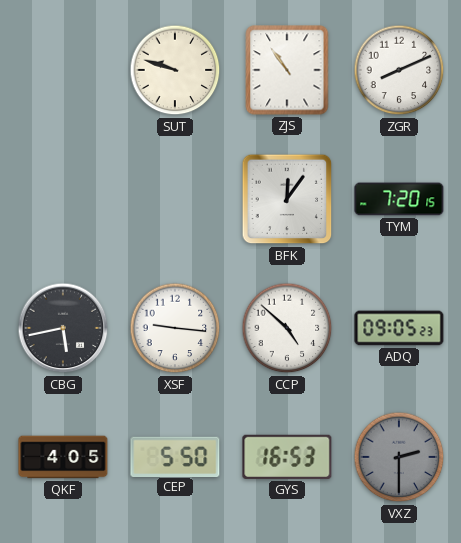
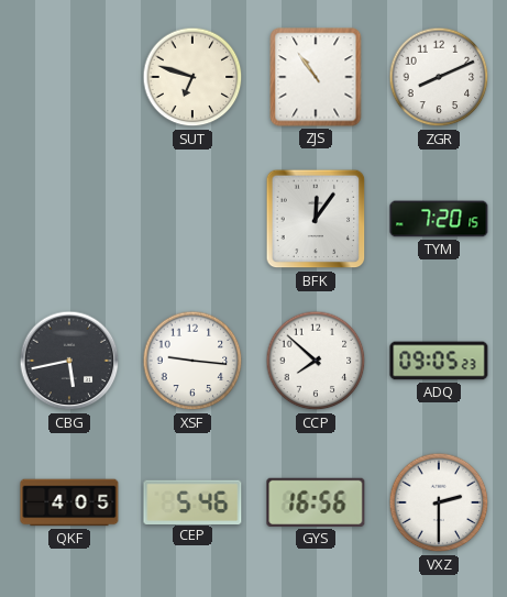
SUT: 9:48 -> 6:48
CCP: 4:52 -> 7:52
CEP: 5:50 -> 5:46
GYS: 16:53 -> 16:56
VXZ dial: grey -> white
